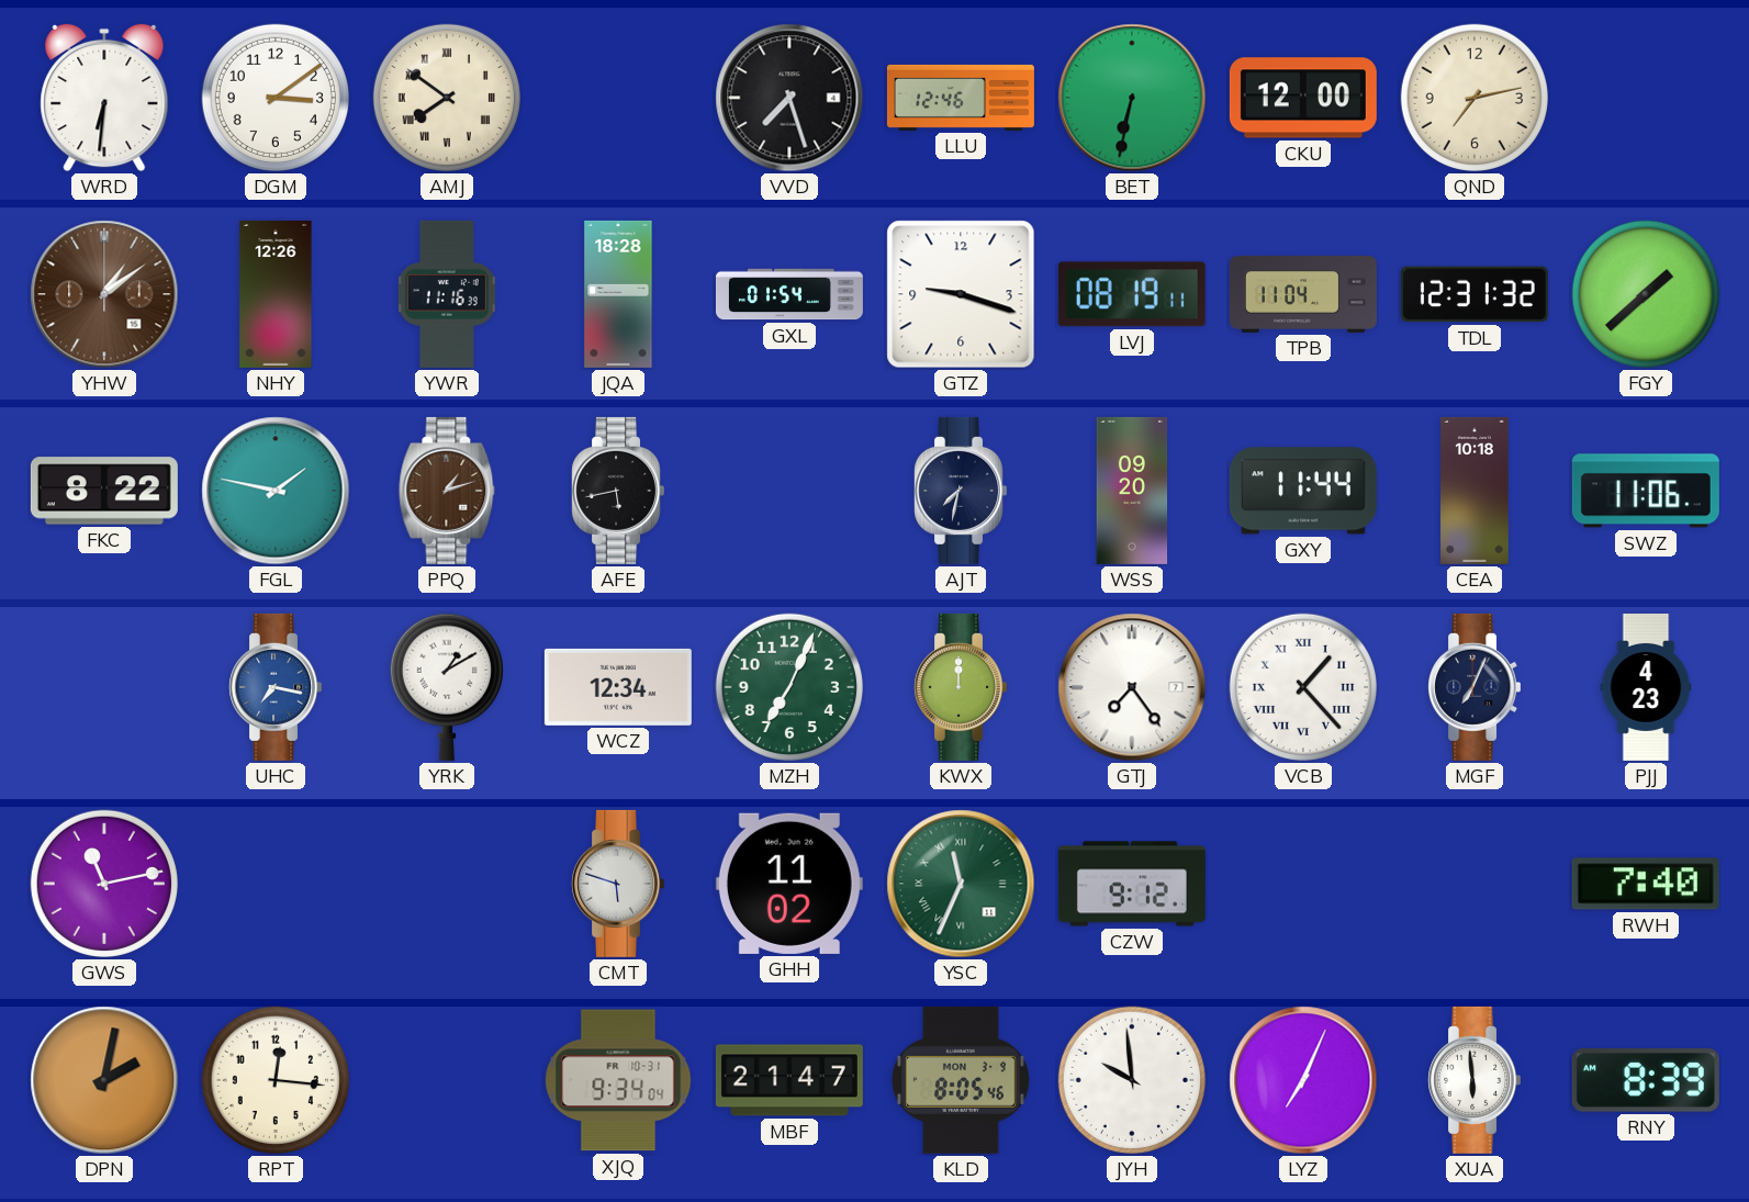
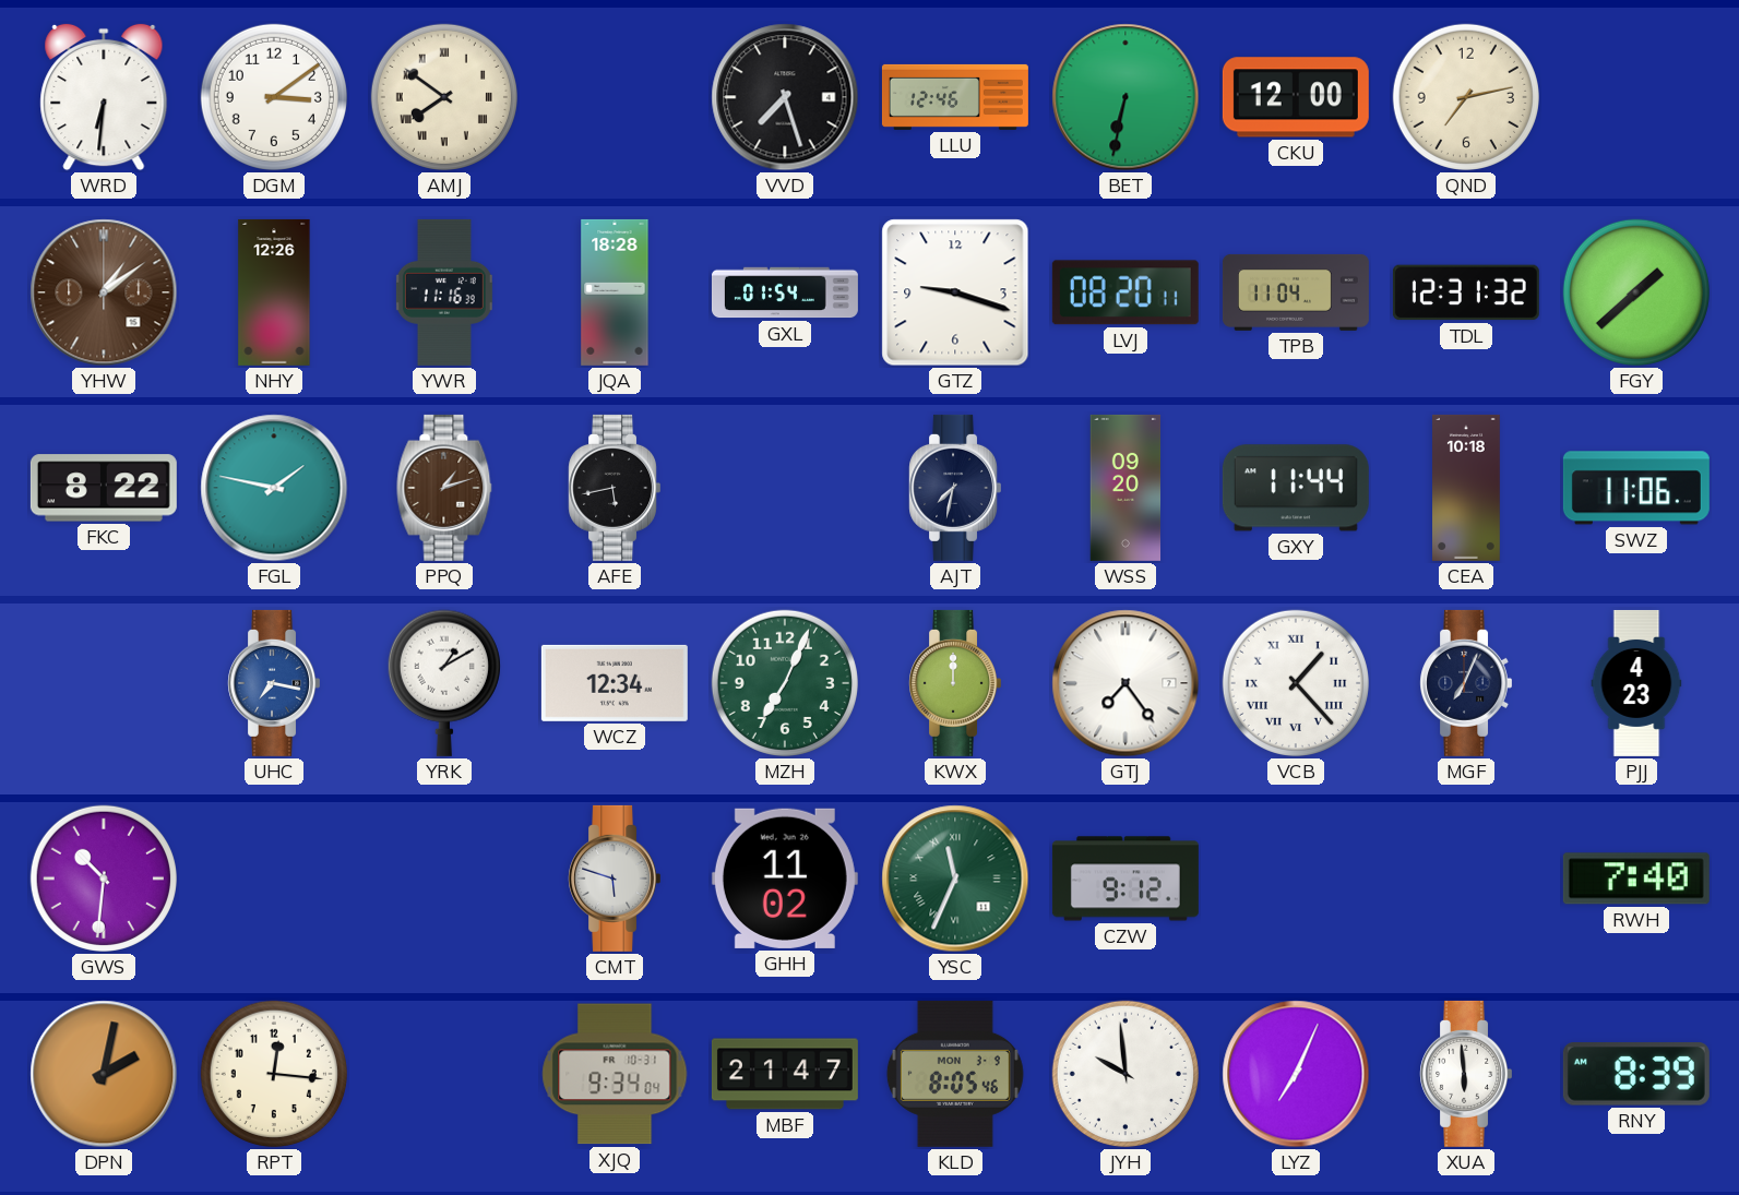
LVJ: 08:19 -> 08:20
GWS: 11:13 -> 10:31
